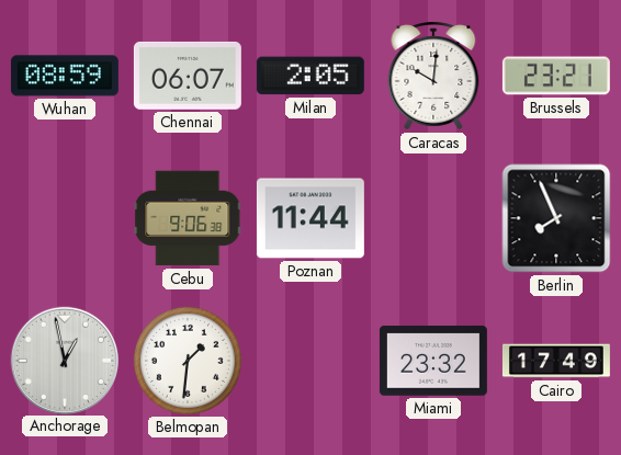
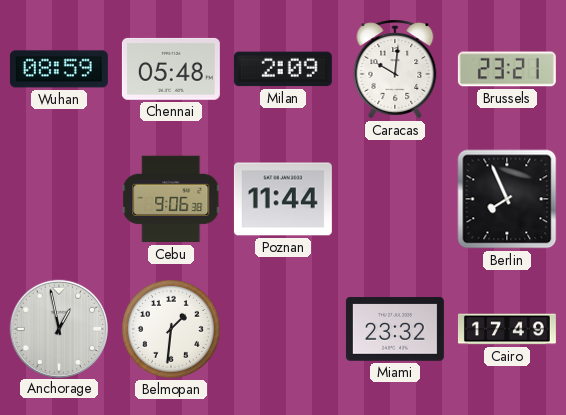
Chennai: 06:07 -> 05:48
Milan: 2:05 -> 2:09
